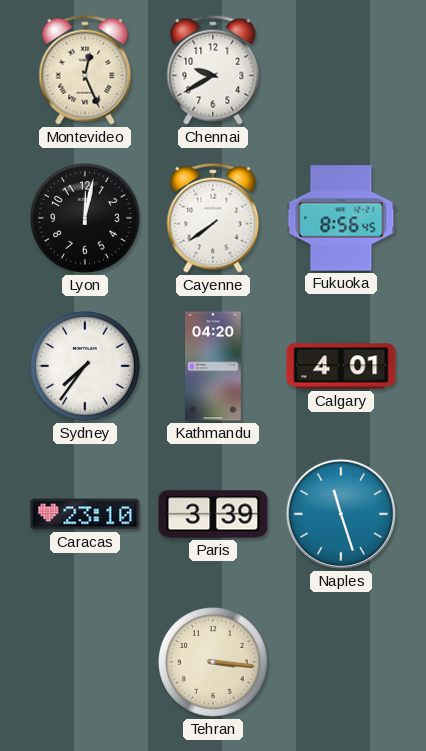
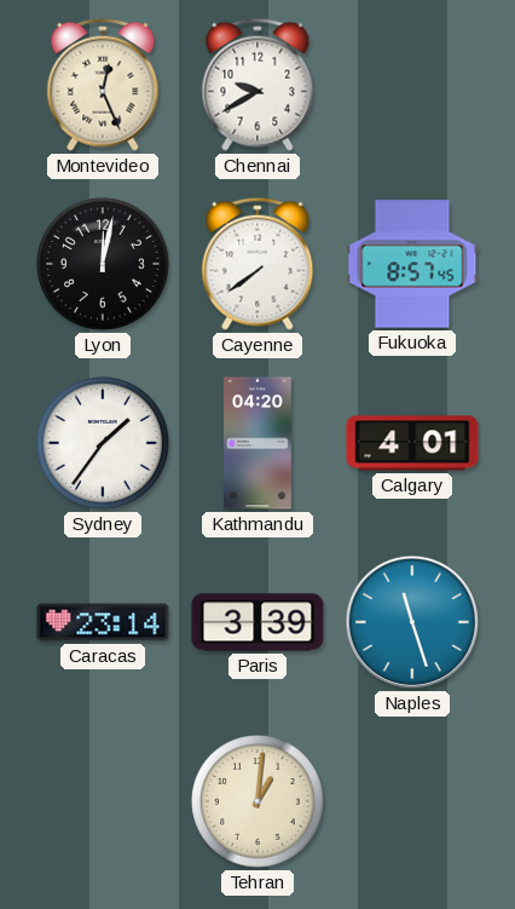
Fukuoka: 8:56 -> 8:57
Sydney: 7:36 -> 1:36
Caracas: 23:10 -> 23:14
Tehran: 3:16 -> 1:01
